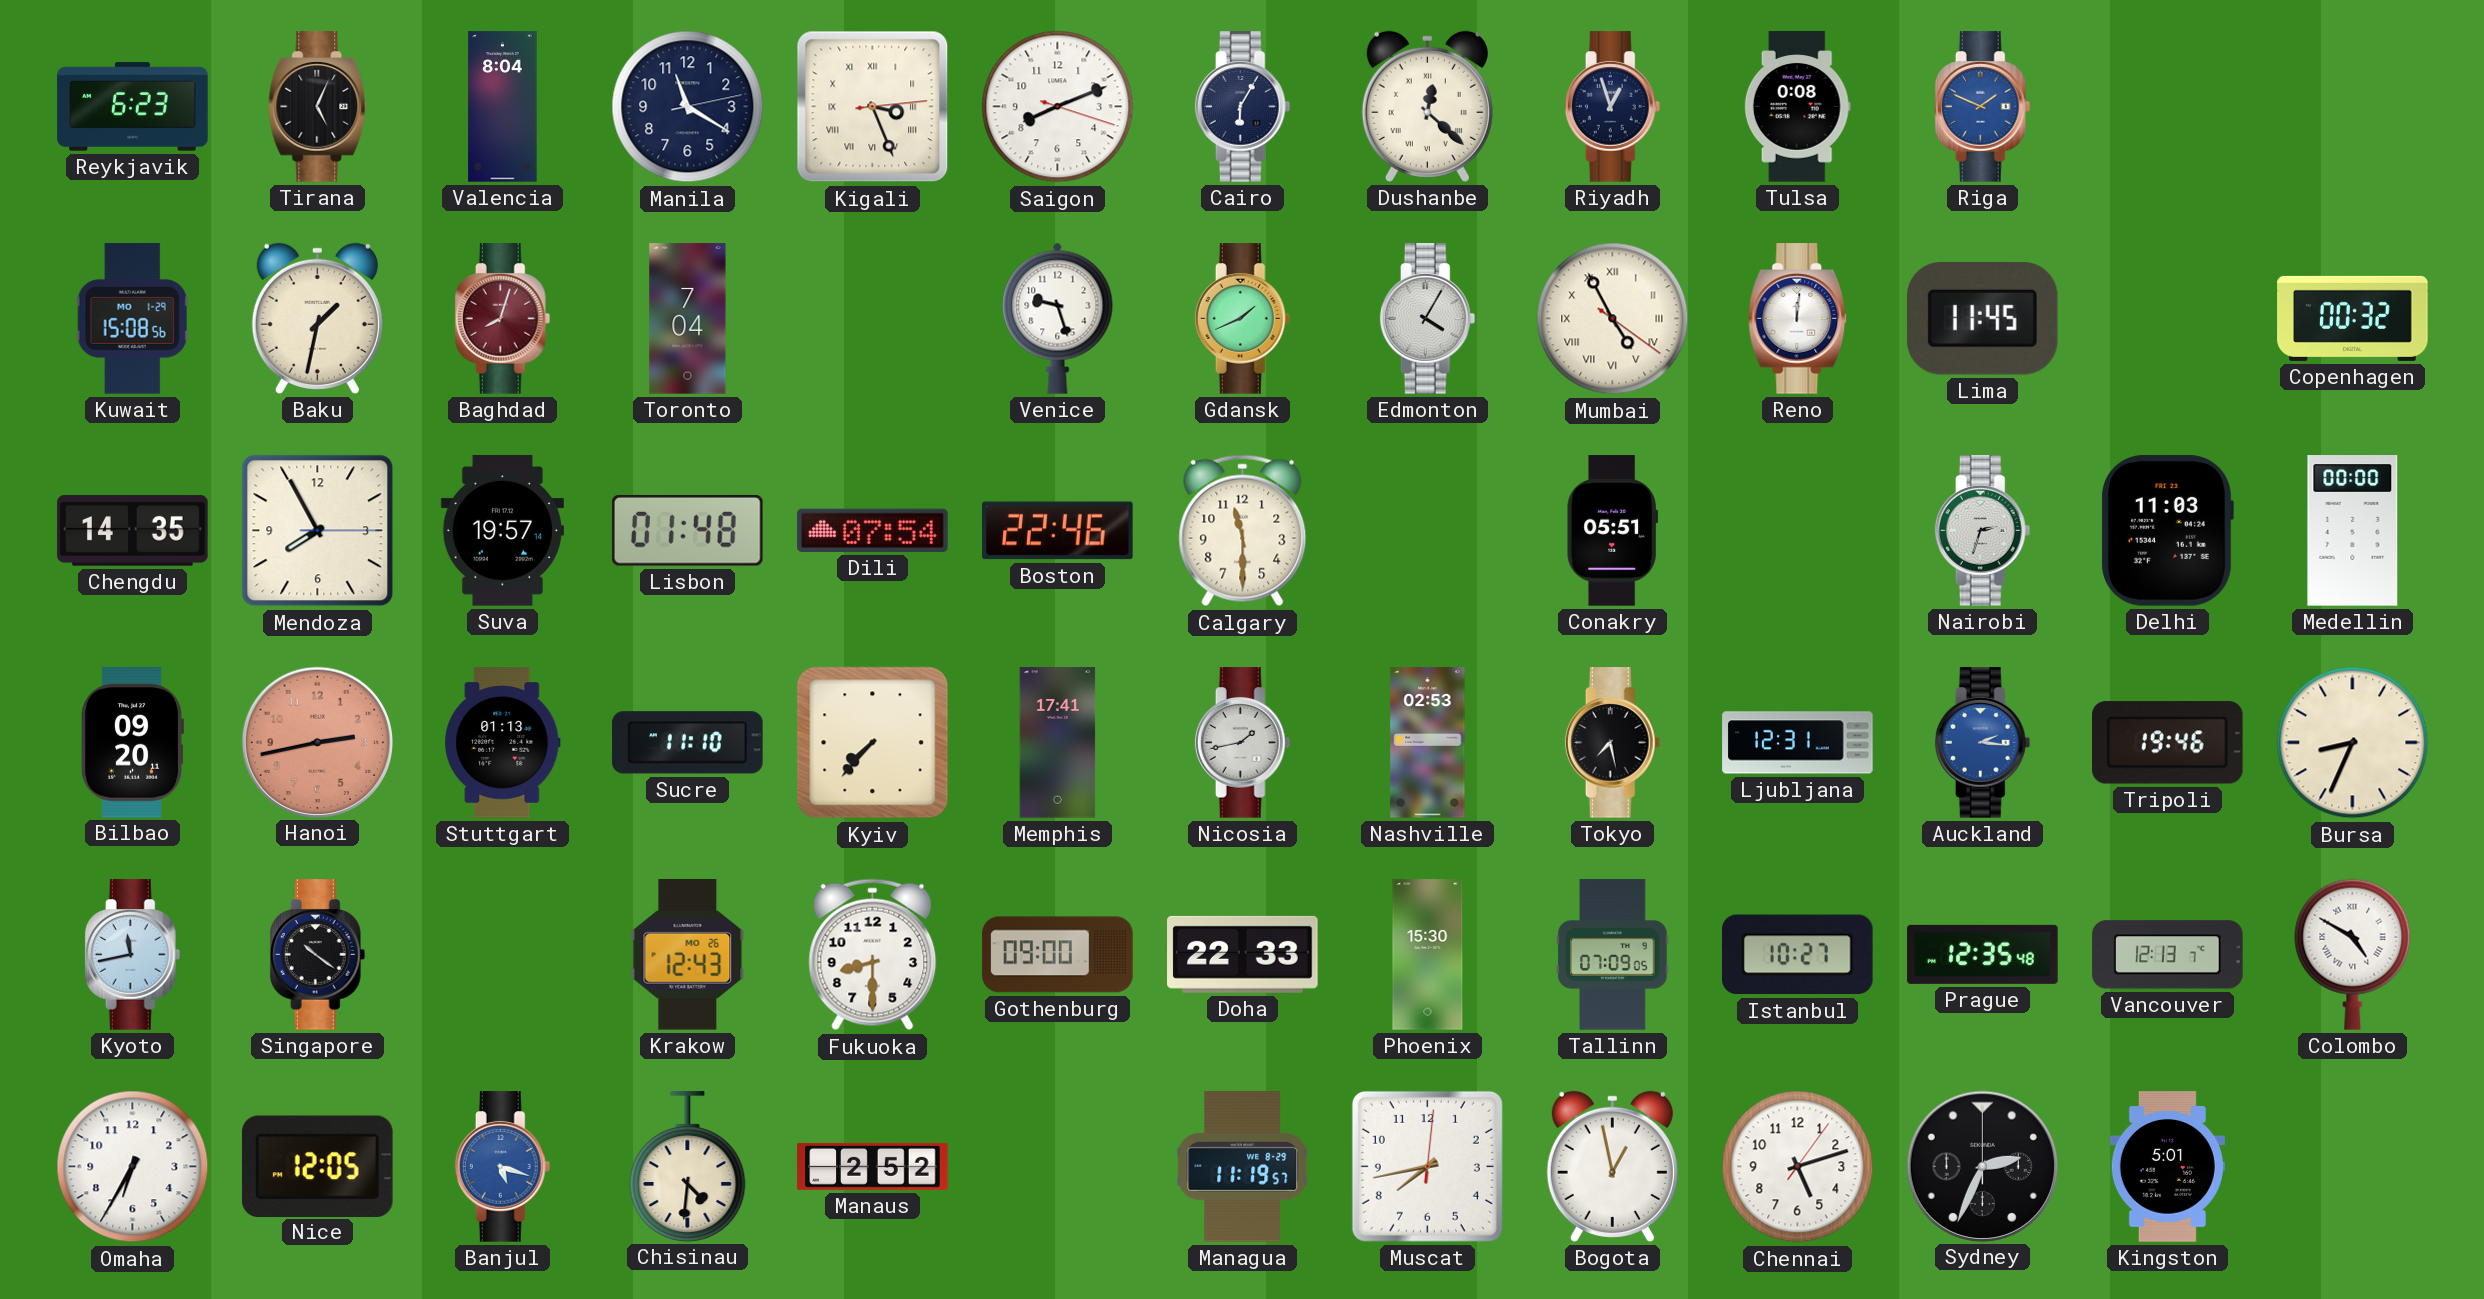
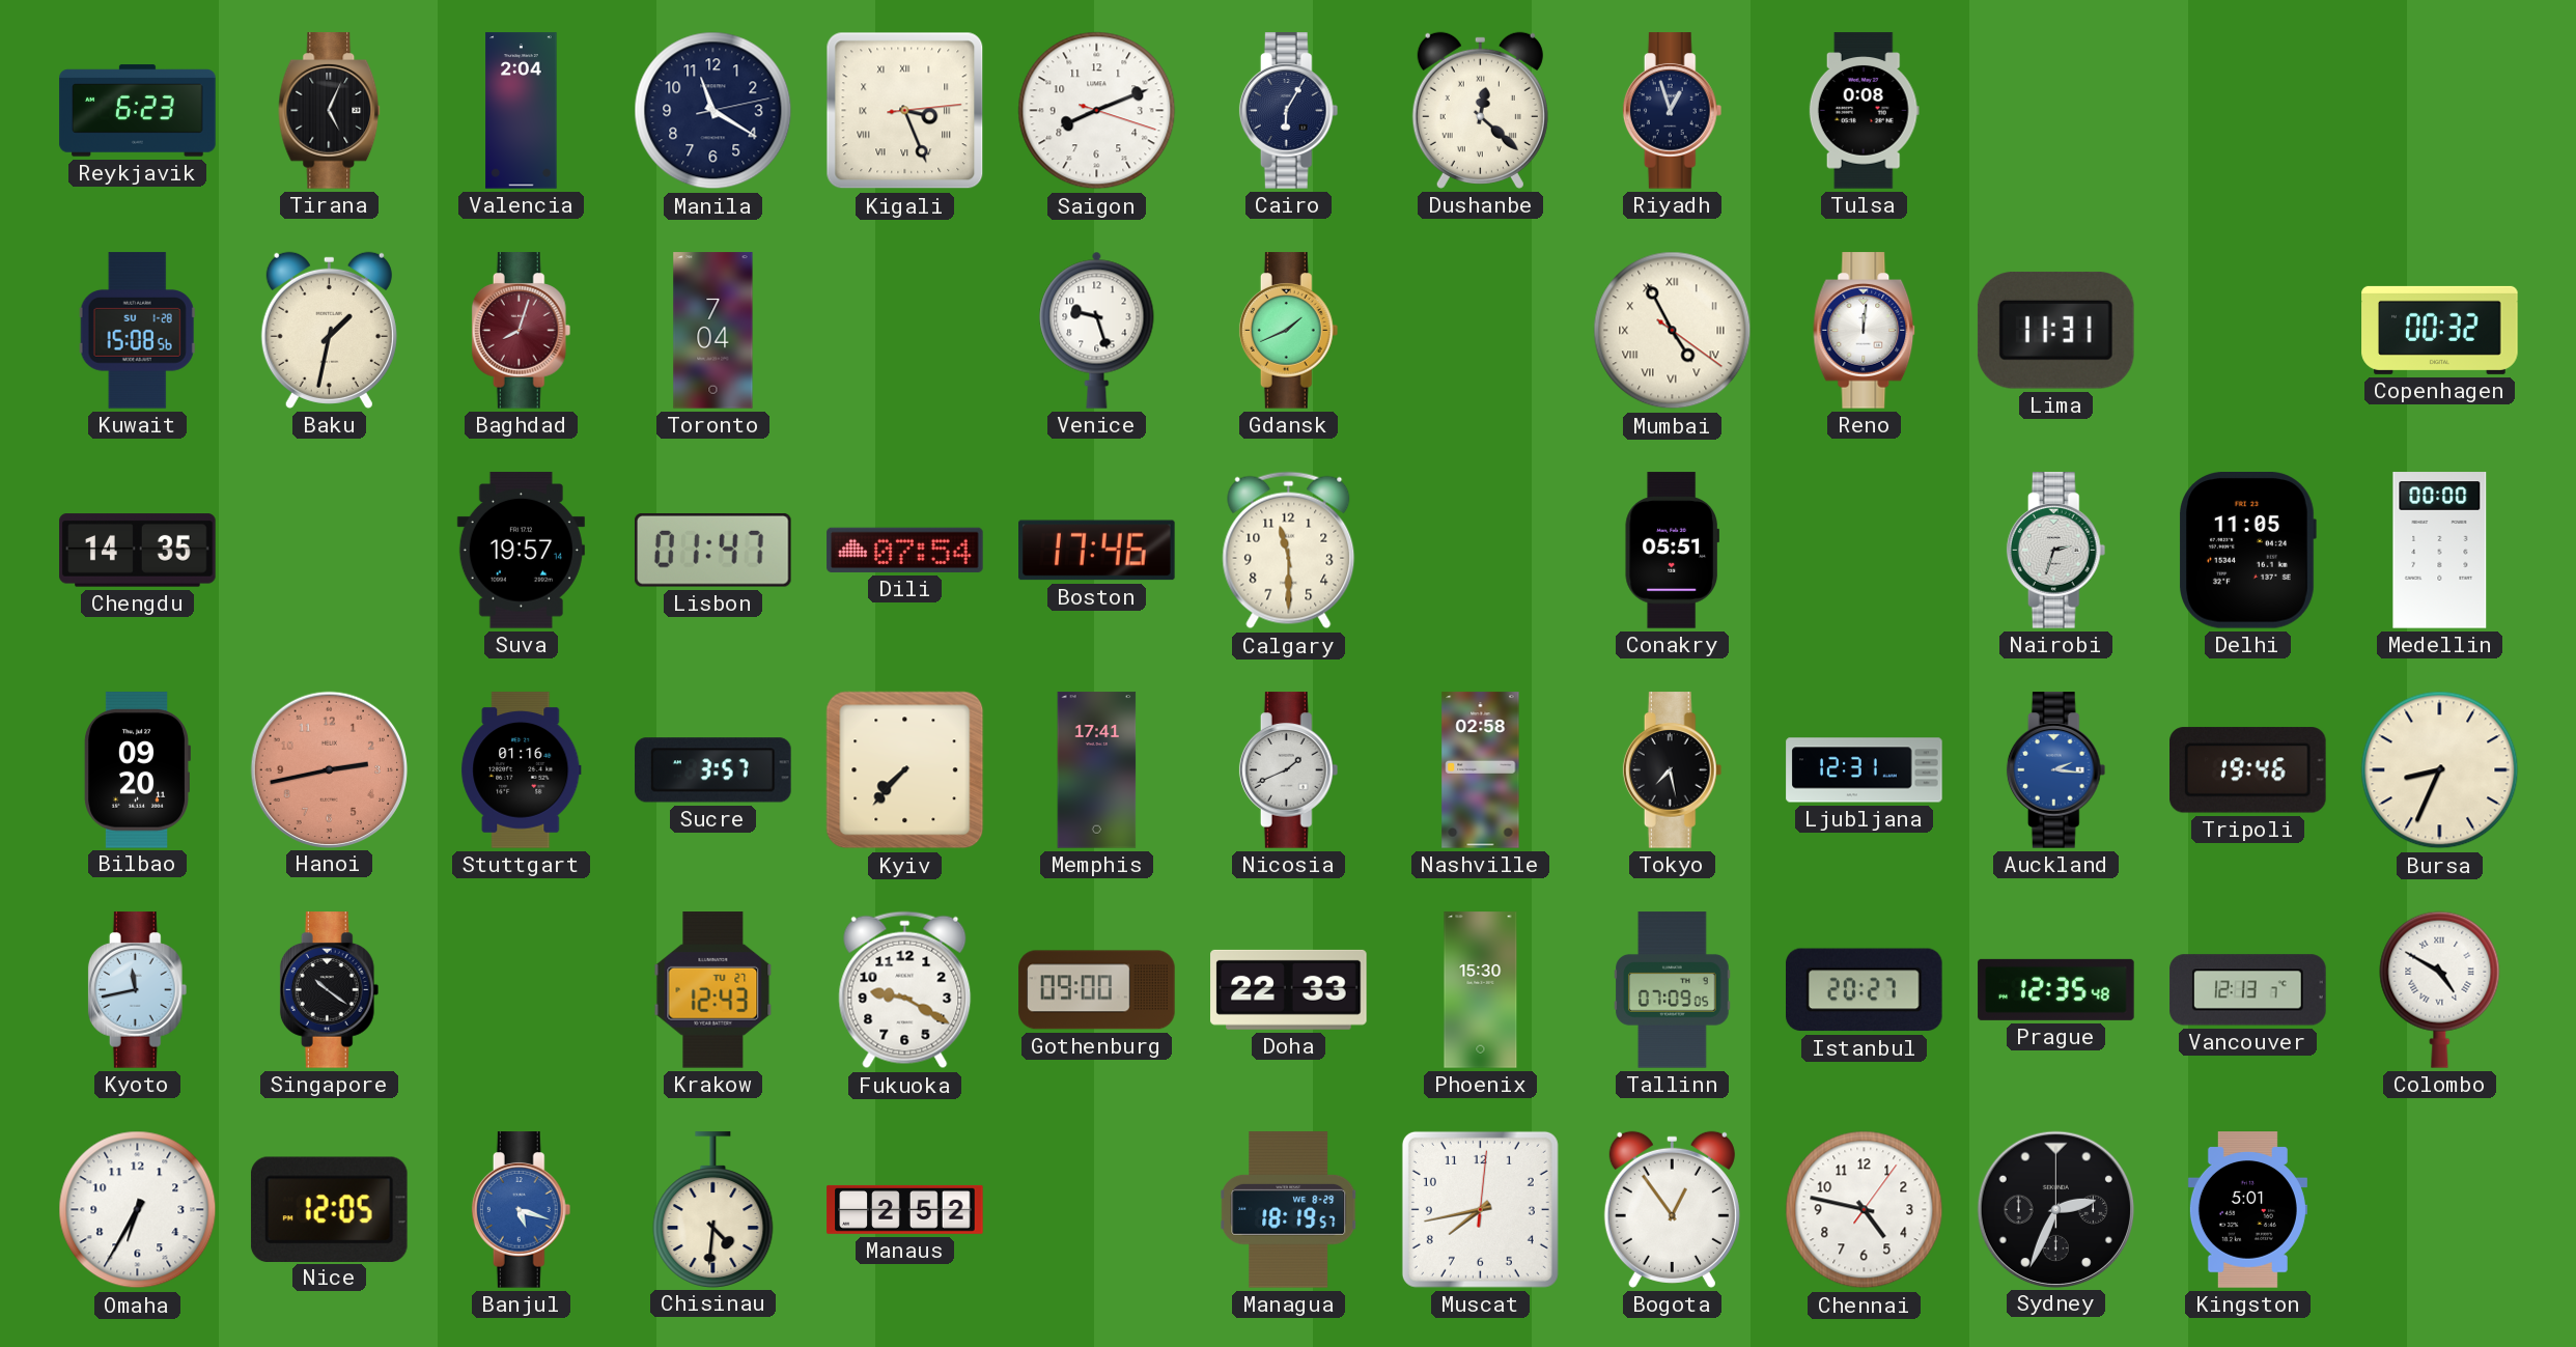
Valencia: 8:04 -> 2:04
Riga: 1:49 -> none
Kuwait date: MO 1-29 -> SU 1-28
Edmonton: 4:05 -> none
Lima: 11:45 -> 11:31
Mendoza: 7:55 -> none
Lisbon: 01:48 -> 01:47
Boston: 22:46 -> 17:46
Delhi: 11:03 -> 11:05
Stuttgart: 01:13 -> 01:16
Sucre: 11:10 -> 3:57
Nicosia: 1:43 -> 1:41
Nashville: 02:53 -> 02:58
Krakow date: MO 26 -> TU 27
Fukuoka: 8:30 -> 9:20
Istanbul: 10:27 -> 20:27
Managua: 11:19 -> 18:19
Bogota: 12:58 -> 12:54
Chennai: 5:12 -> 4:47
